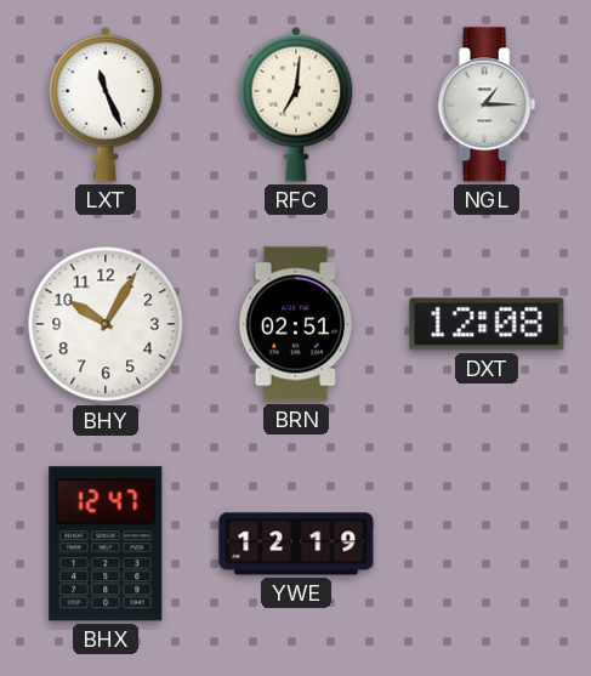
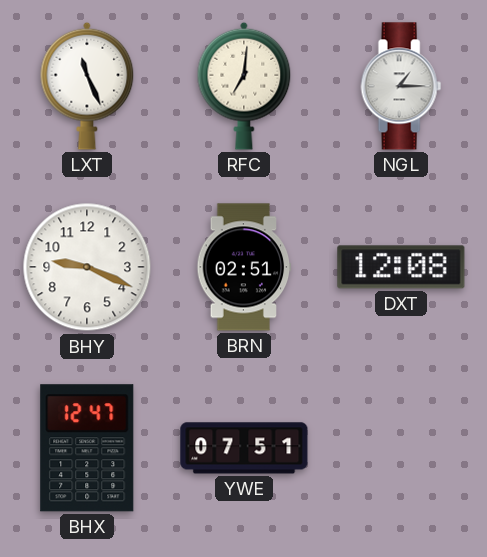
BHY: 10:05 -> 9:19
YWE: 12:19 -> 07:51
